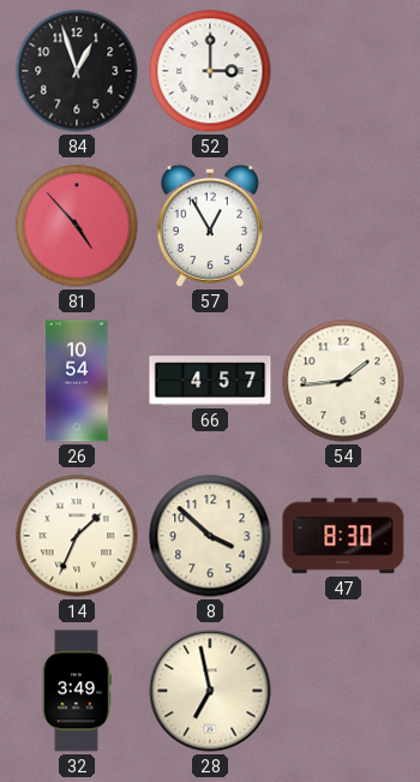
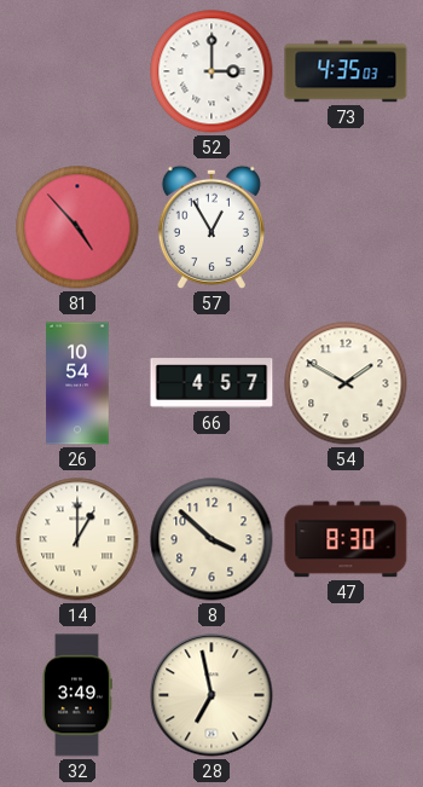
84: 12:57 -> none
73: none -> 4:35
54: 1:44 -> 1:50
14: 1:34 -> 1:00
